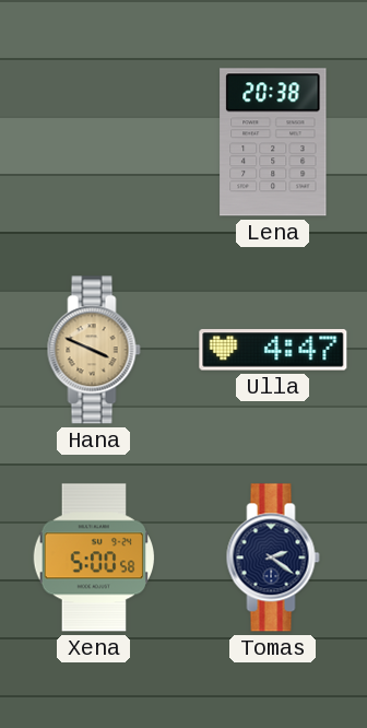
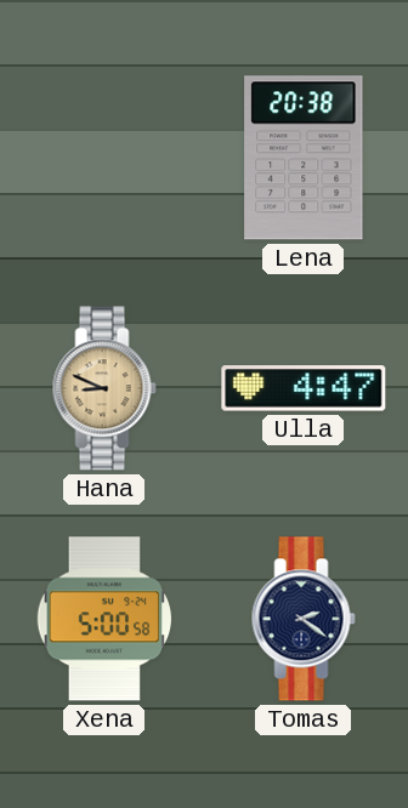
Hana: 3:49 -> 8:49
